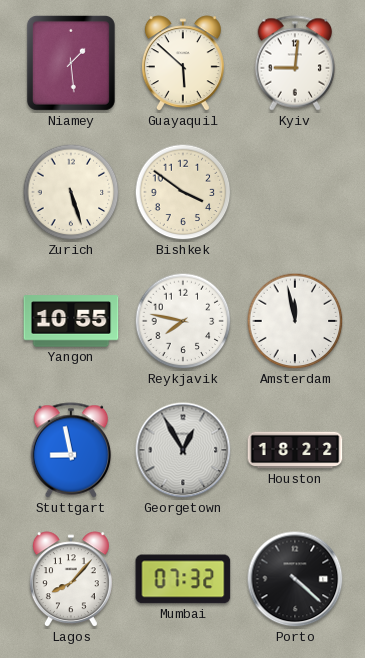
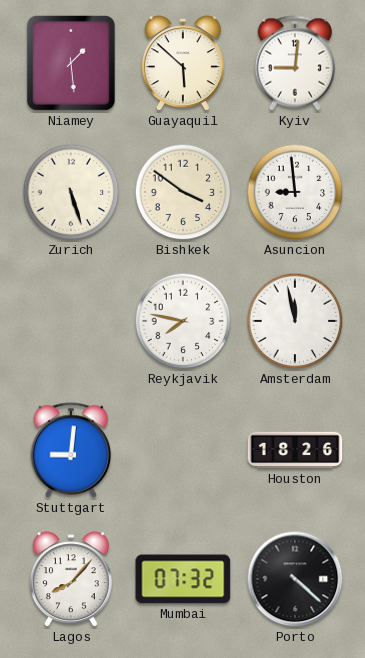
Asuncion: none -> 8:59
Yangon: 10:55 -> none
Stuttgart: 8:58 -> 9:01
Georgetown: 12:55 -> none
Houston: 18:22 -> 18:26
